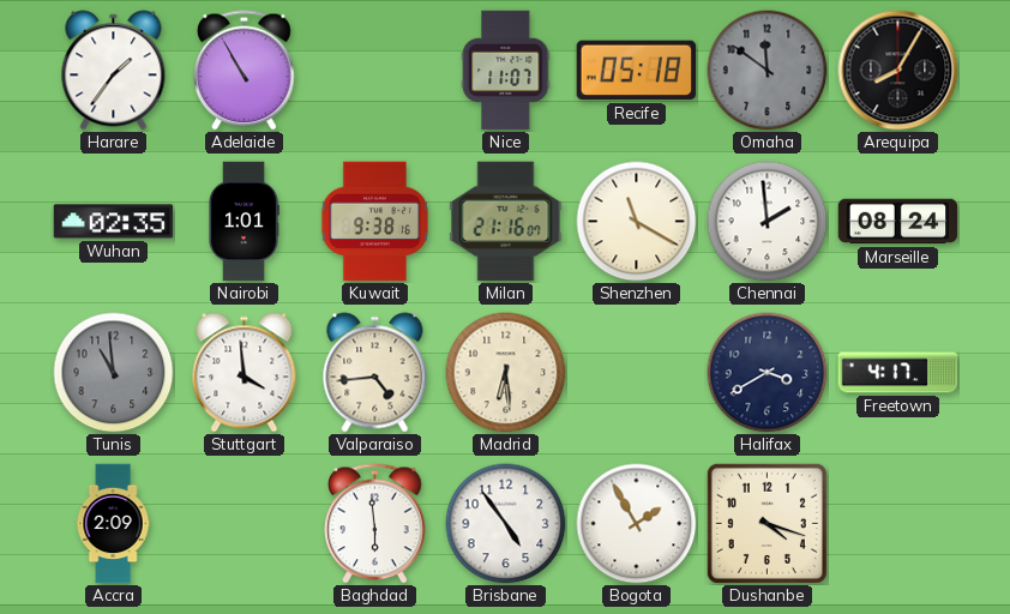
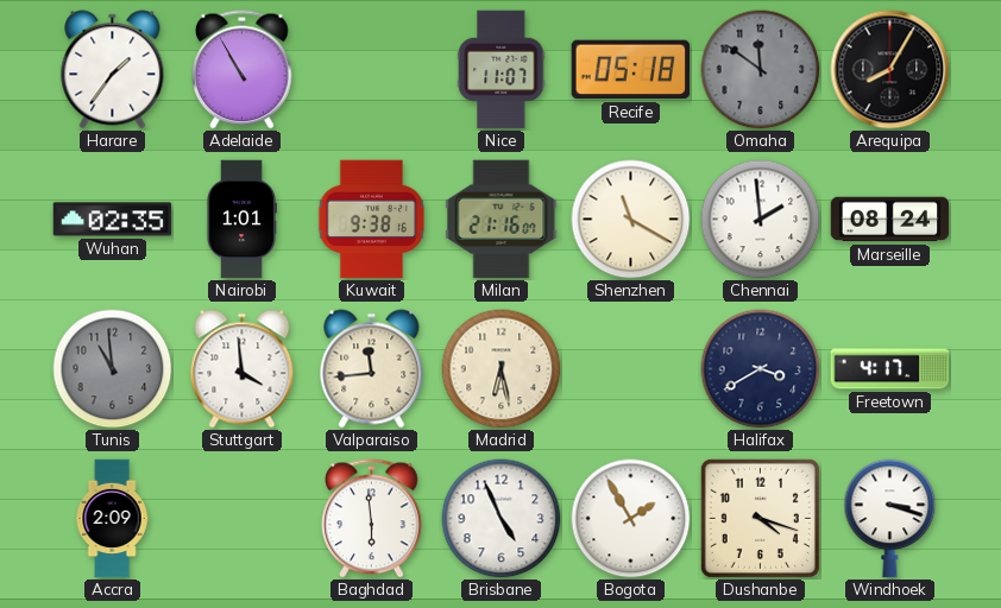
Valparaiso: 4:44 -> 11:44
Madrid: 6:29 -> 6:28
Brisbane: 4:54 -> 4:56
Windhoek: none -> 3:18
